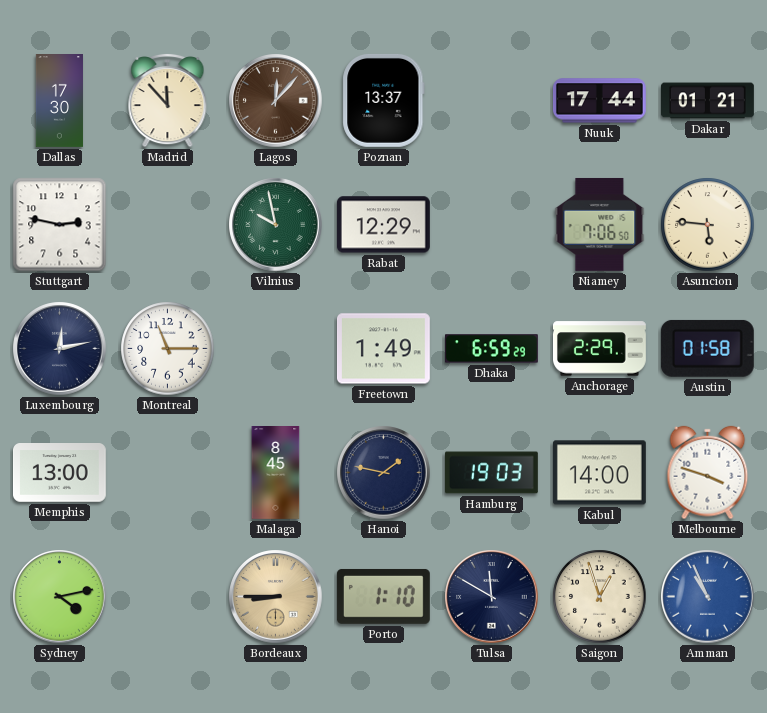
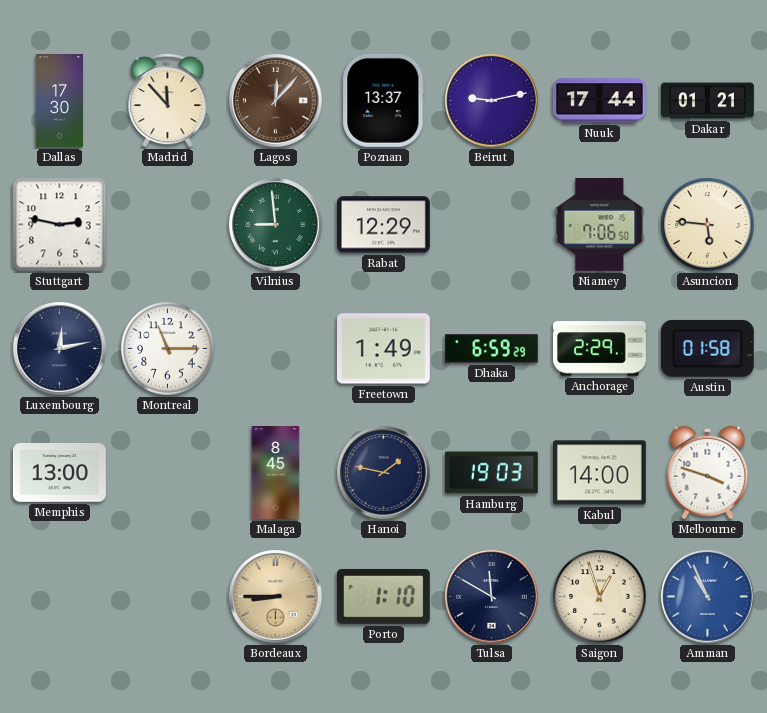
Beirut: none -> 9:13
Vilnius: 9:58 -> 8:59
Sydney: 4:13 -> none
